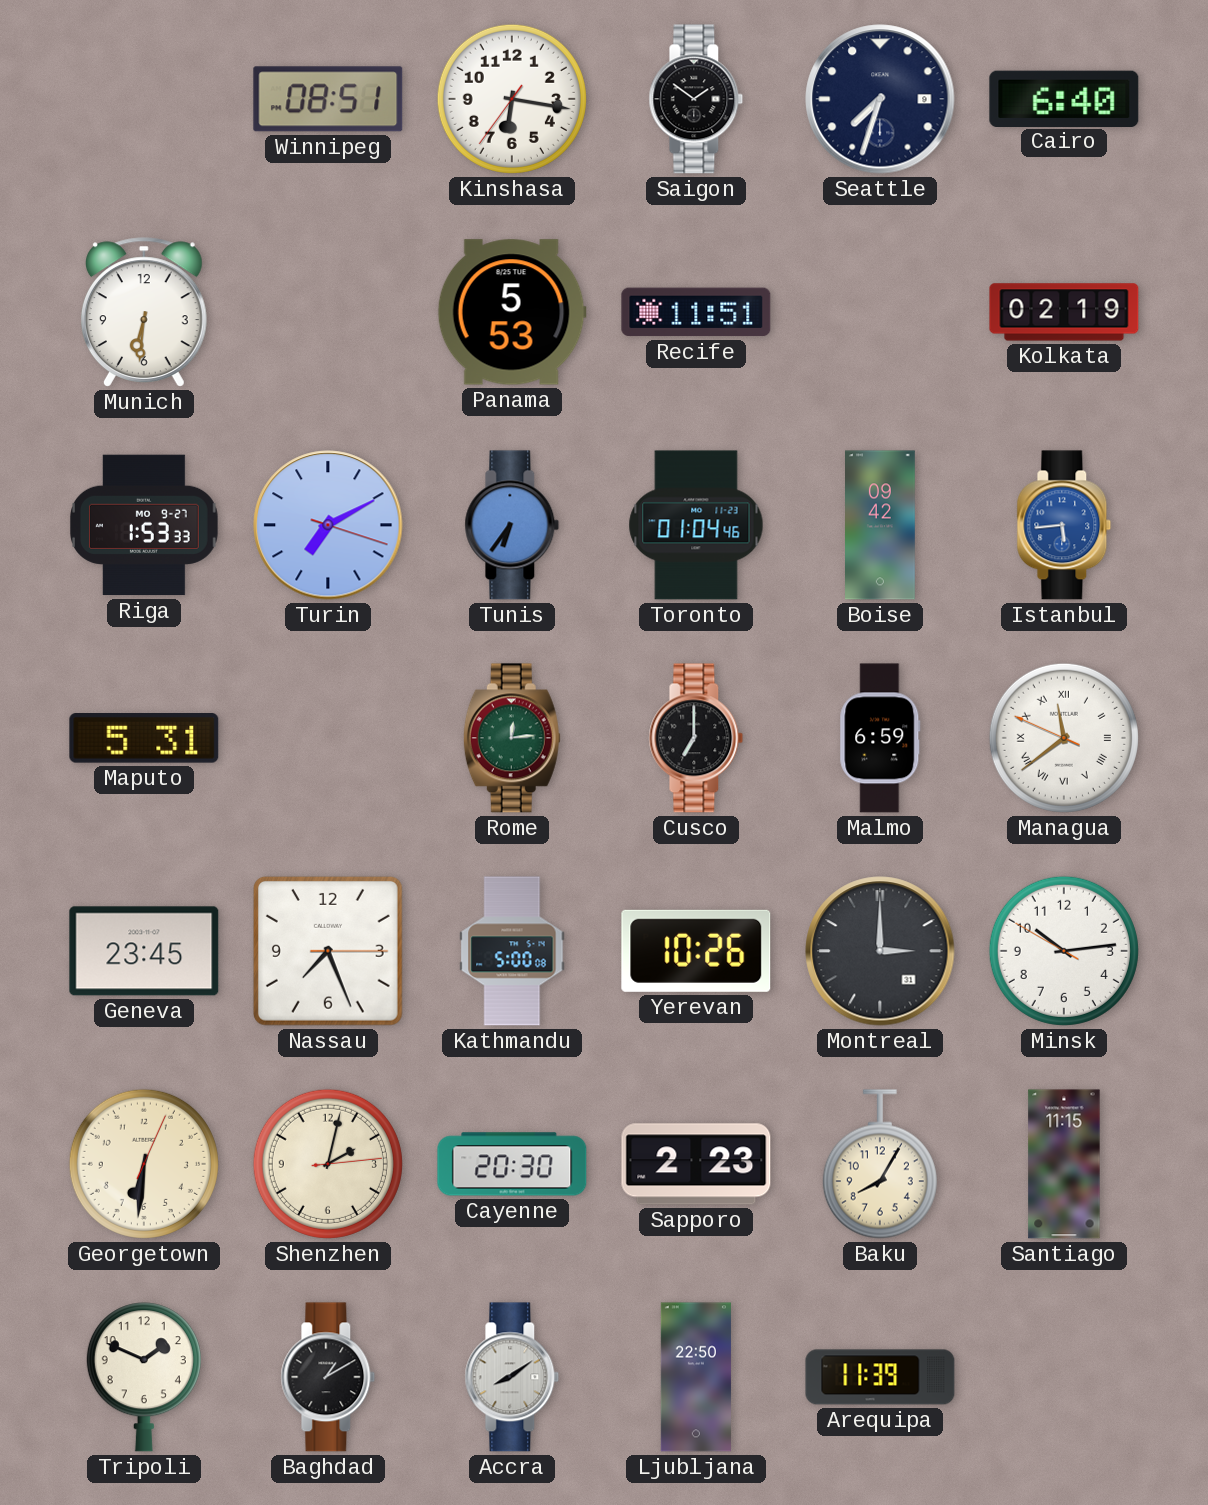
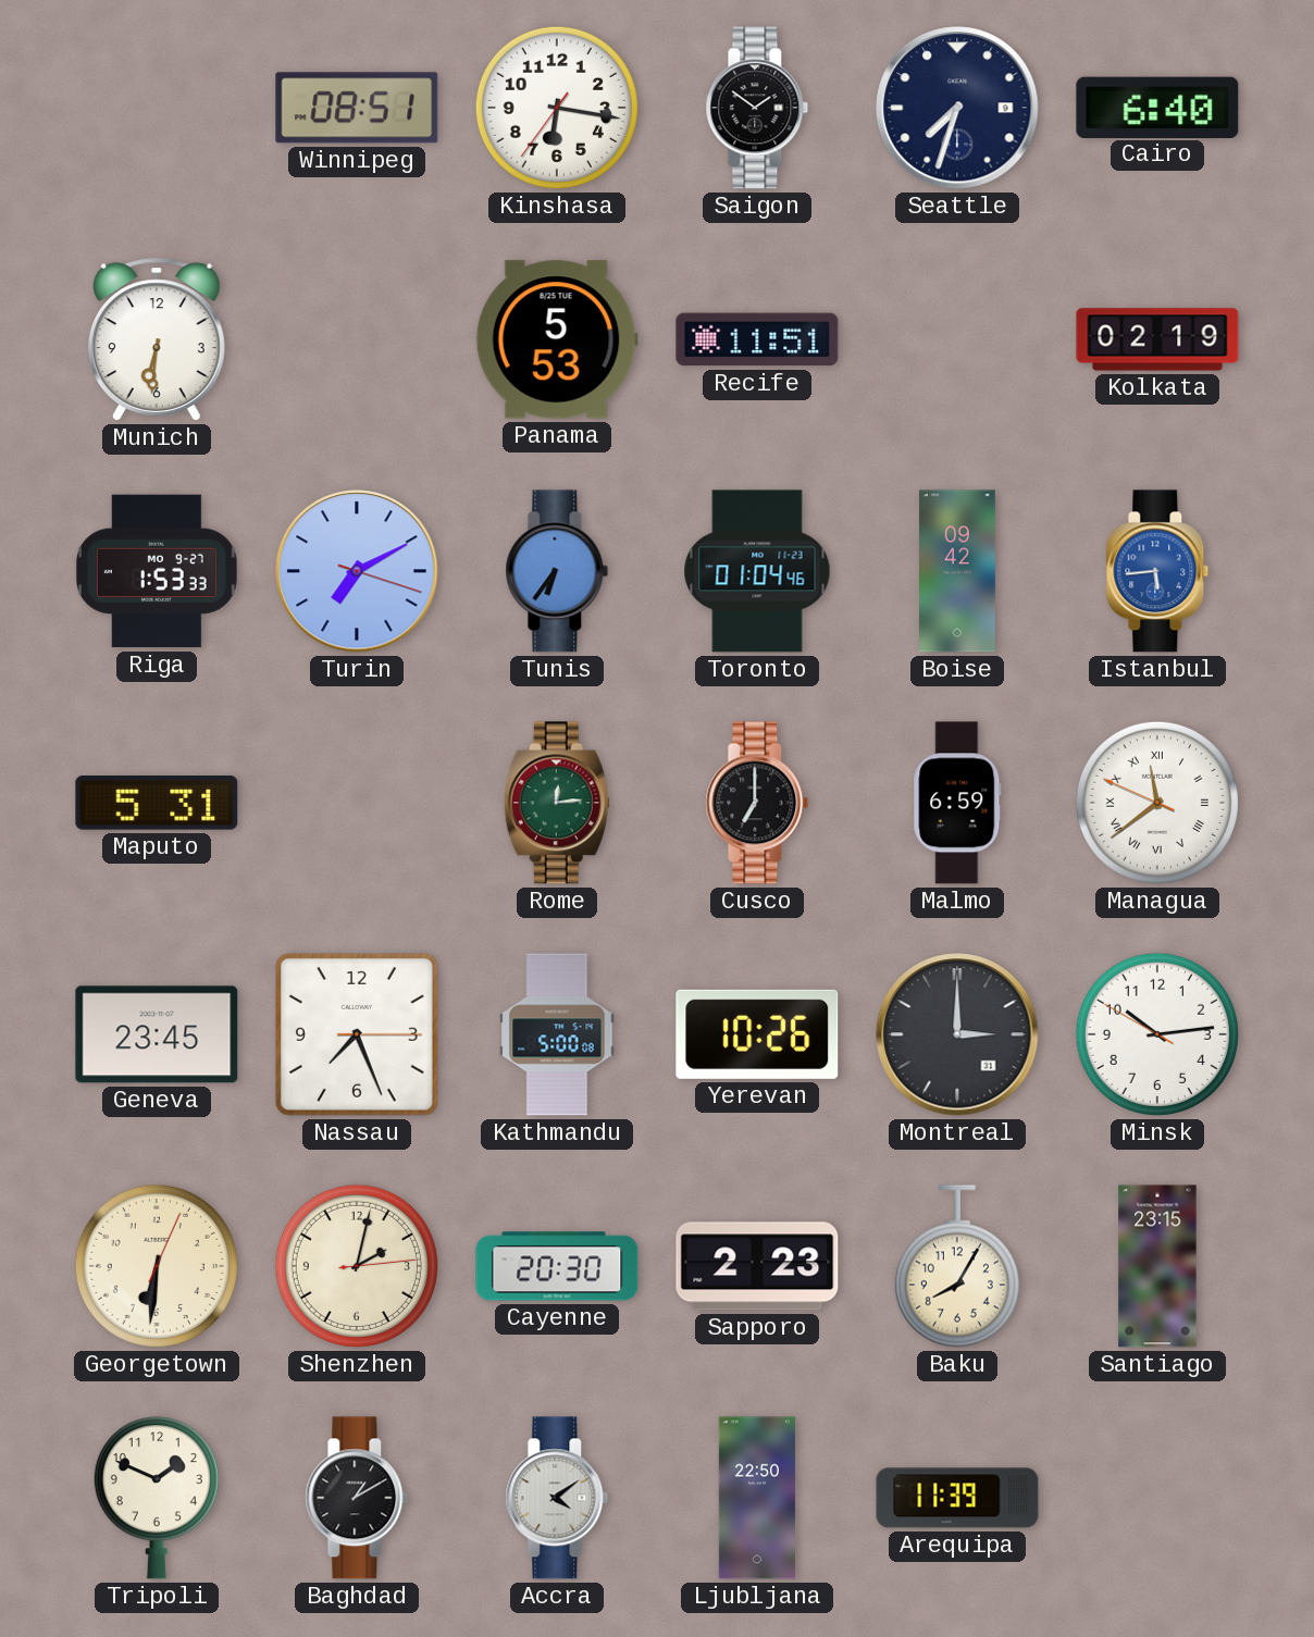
Santiago: 11:15 -> 23:15
Accra: 8:09 -> 4:09
